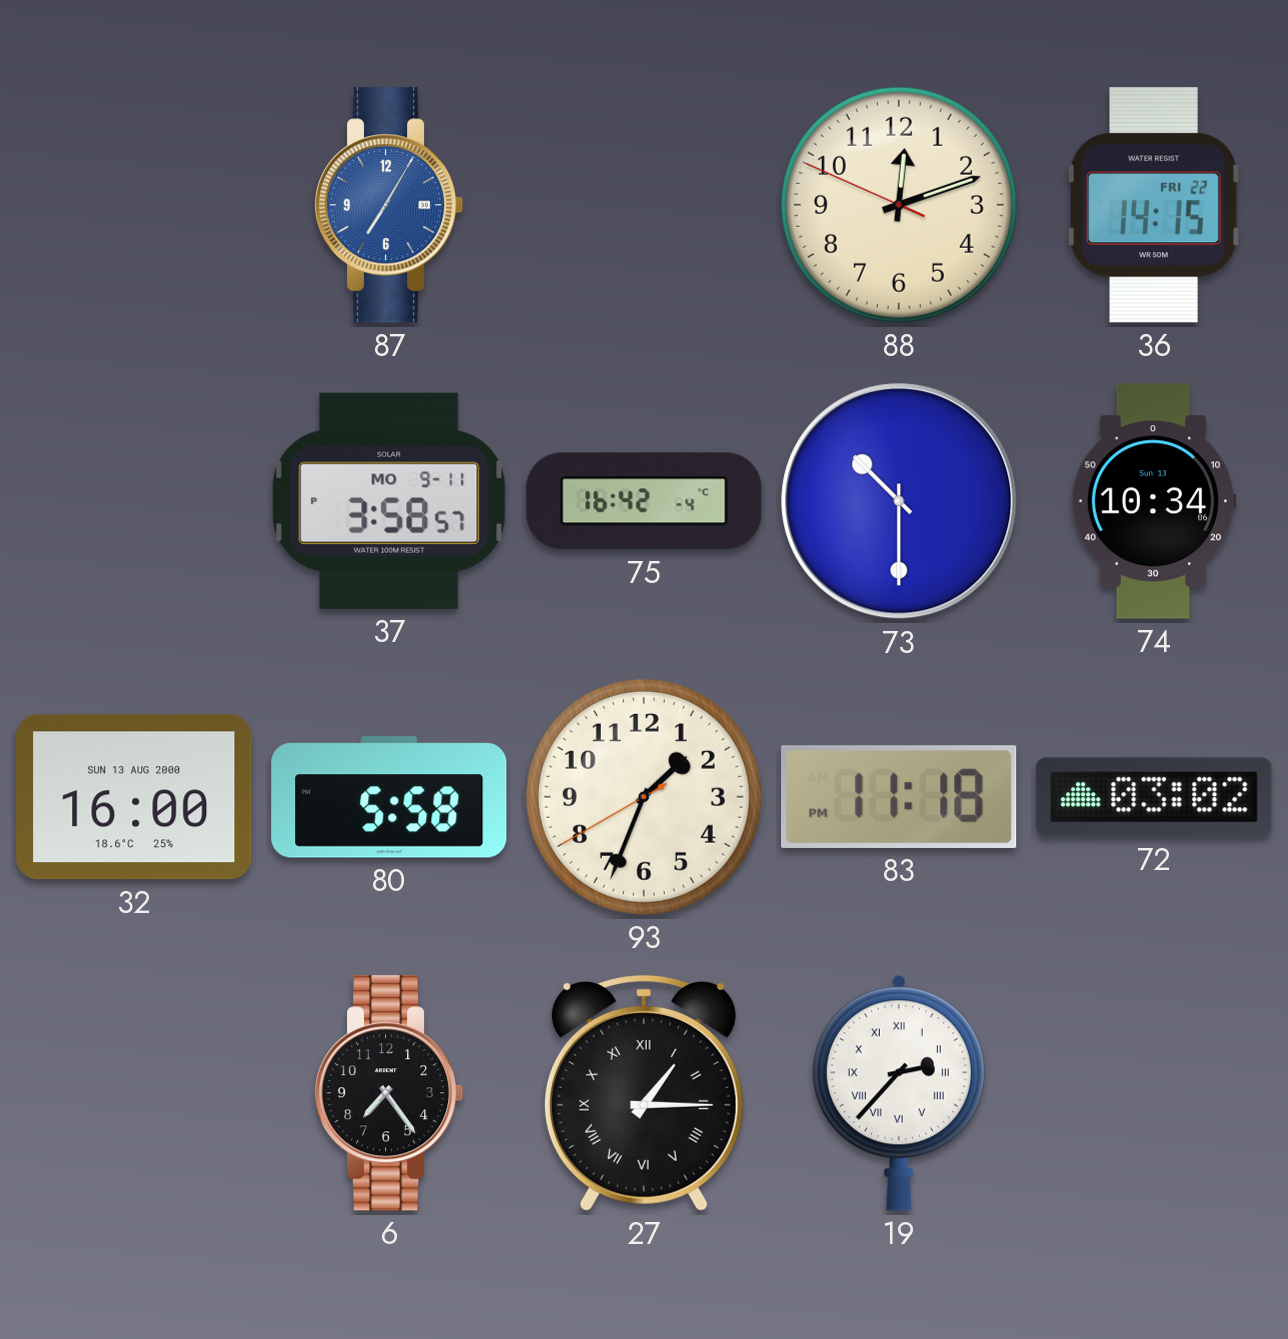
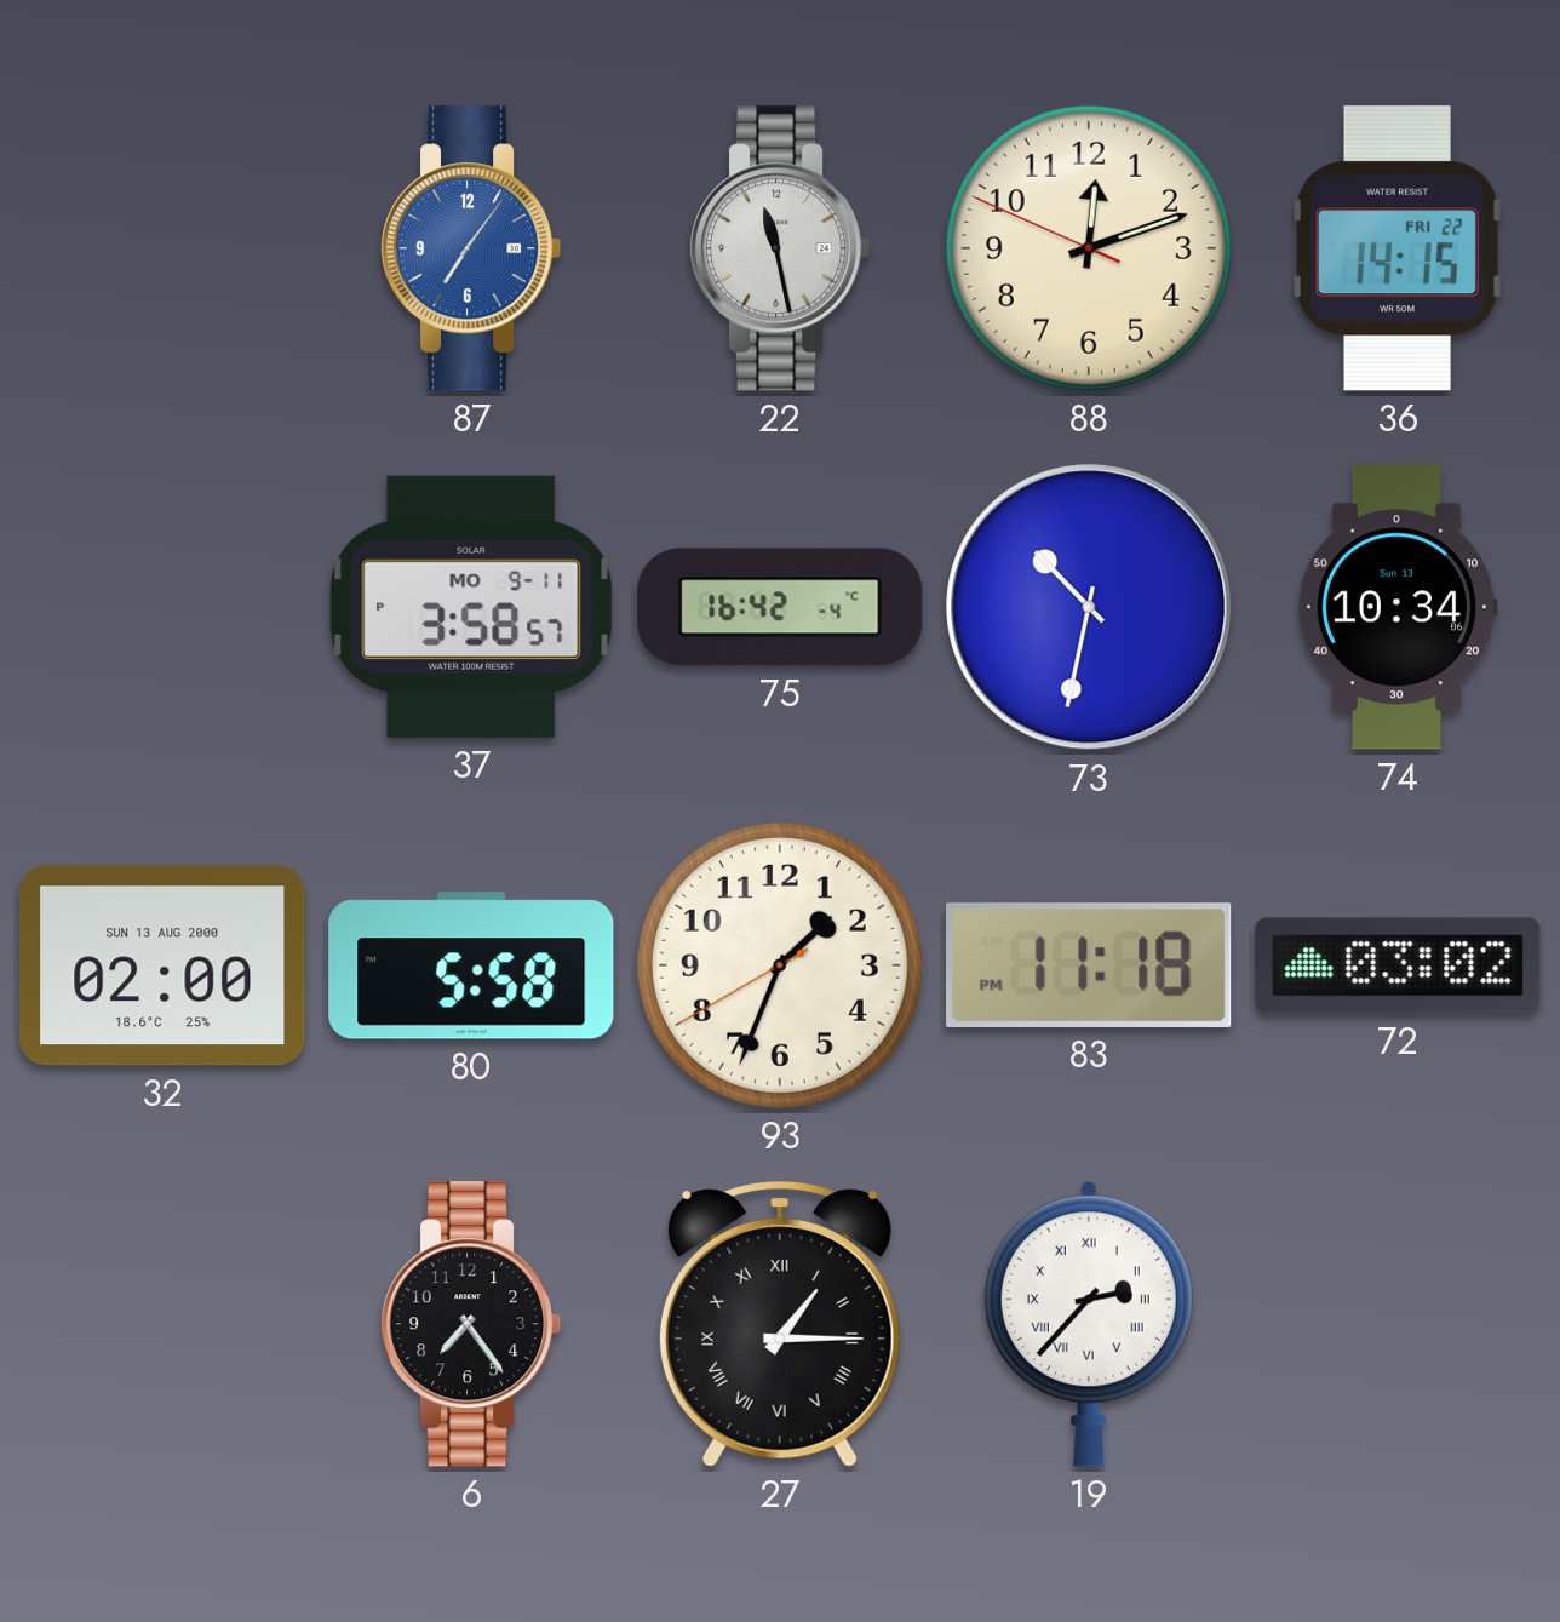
87: 7:05 -> 7:06
22: none -> 11:28
73: 10:30 -> 10:32
32: 16:00 -> 02:00
